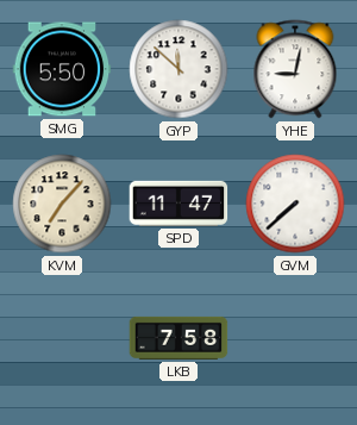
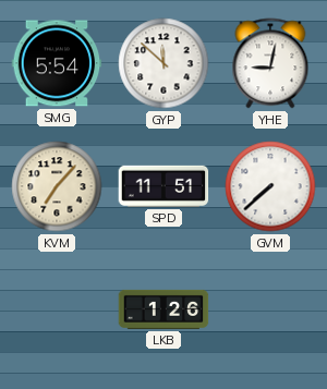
SMG: 5:50 -> 5:54
SPD: 11:47 -> 11:51
LKB: 7:58 -> 1:26
